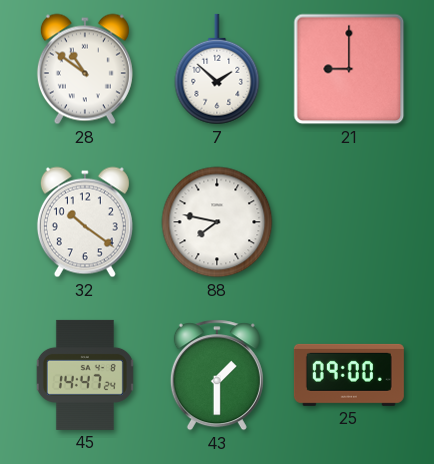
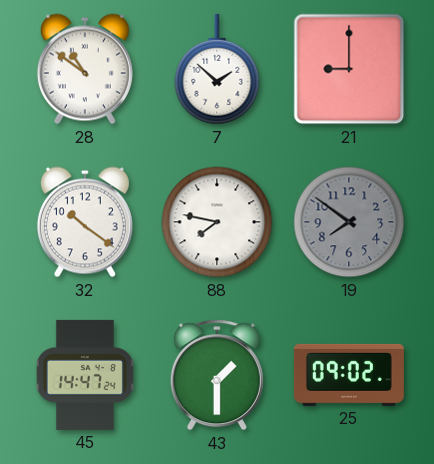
19: none -> 7:51
25: 09:00 -> 09:02
